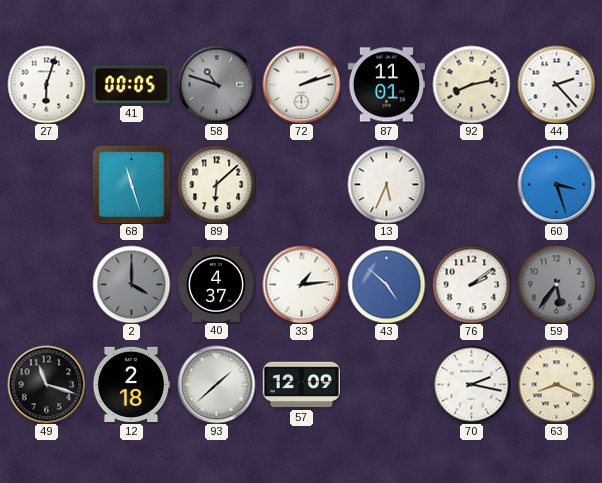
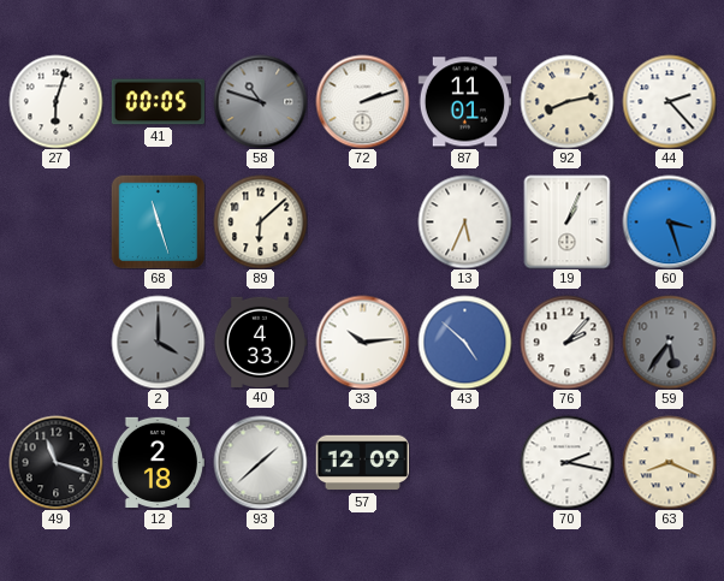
19: none -> 1:04
40: 4:37 -> 4:33
33: 1:14 -> 10:14
76: 2:09 -> 2:07
